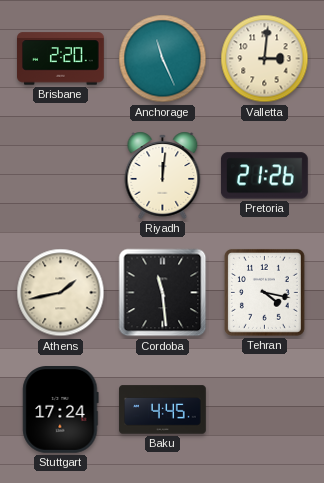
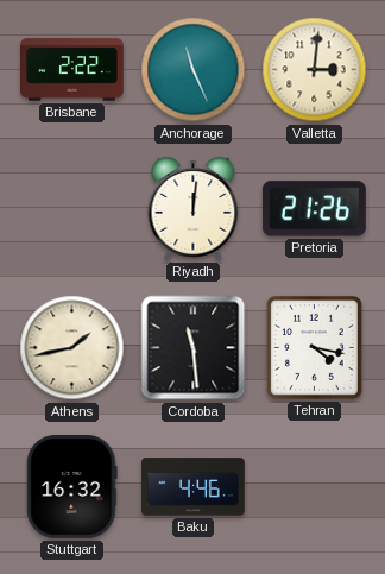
Brisbane: 2:20 -> 2:22
Stuttgart: 17:24 -> 16:32
Baku: 4:45 -> 4:46
